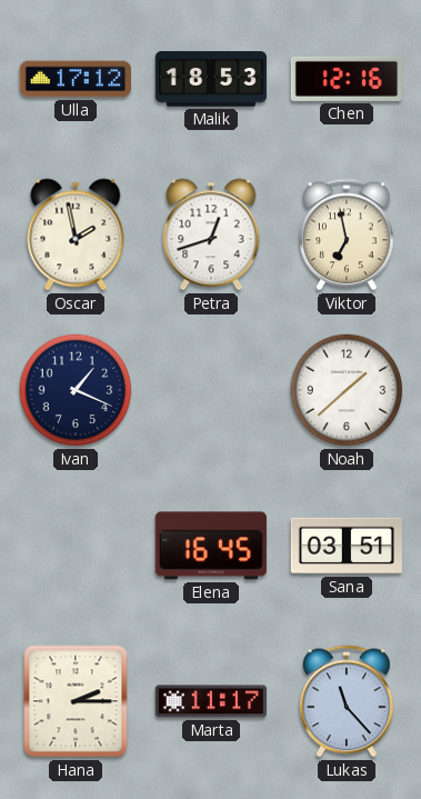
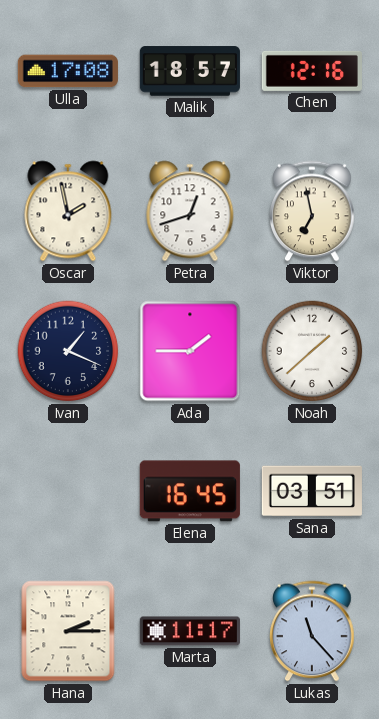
Ulla: 17:12 -> 17:08
Malik: 18:53 -> 18:57
Ada: none -> 1:45
